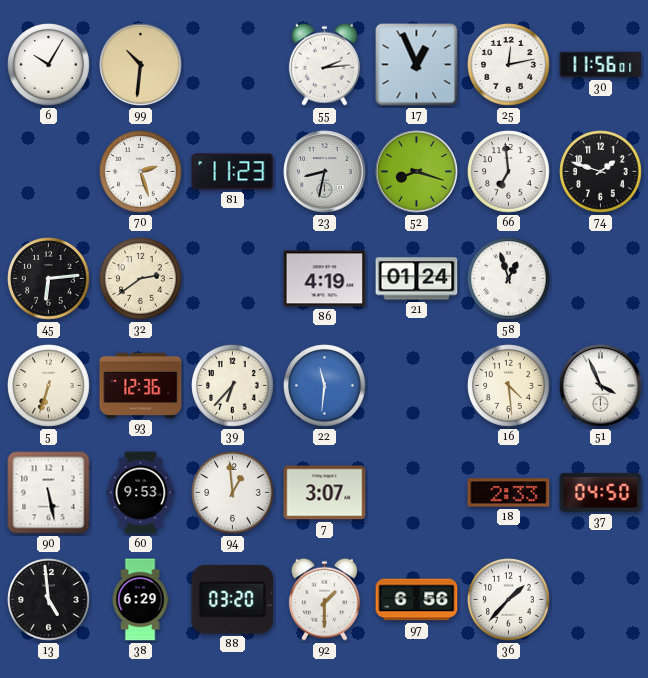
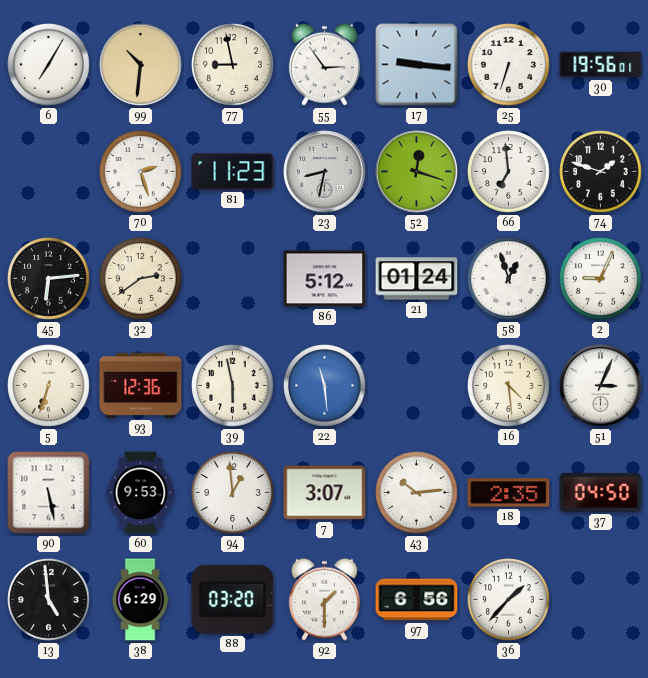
6: 10:05 -> 7:05
77: none -> 8:58
55: 2:14 -> 2:54
17: 12:56 -> 9:16
25: 12:13 -> 6:33
30: 11:56 -> 19:56
52: 8:18 -> 12:18
86: 4:19 -> 5:12
2: none -> 9:04
39: 6:37 -> 5:58
22: 11:31 -> 11:29
51: 3:56 -> 3:04
43: none -> 10:14
18: 2:33 -> 2:35
